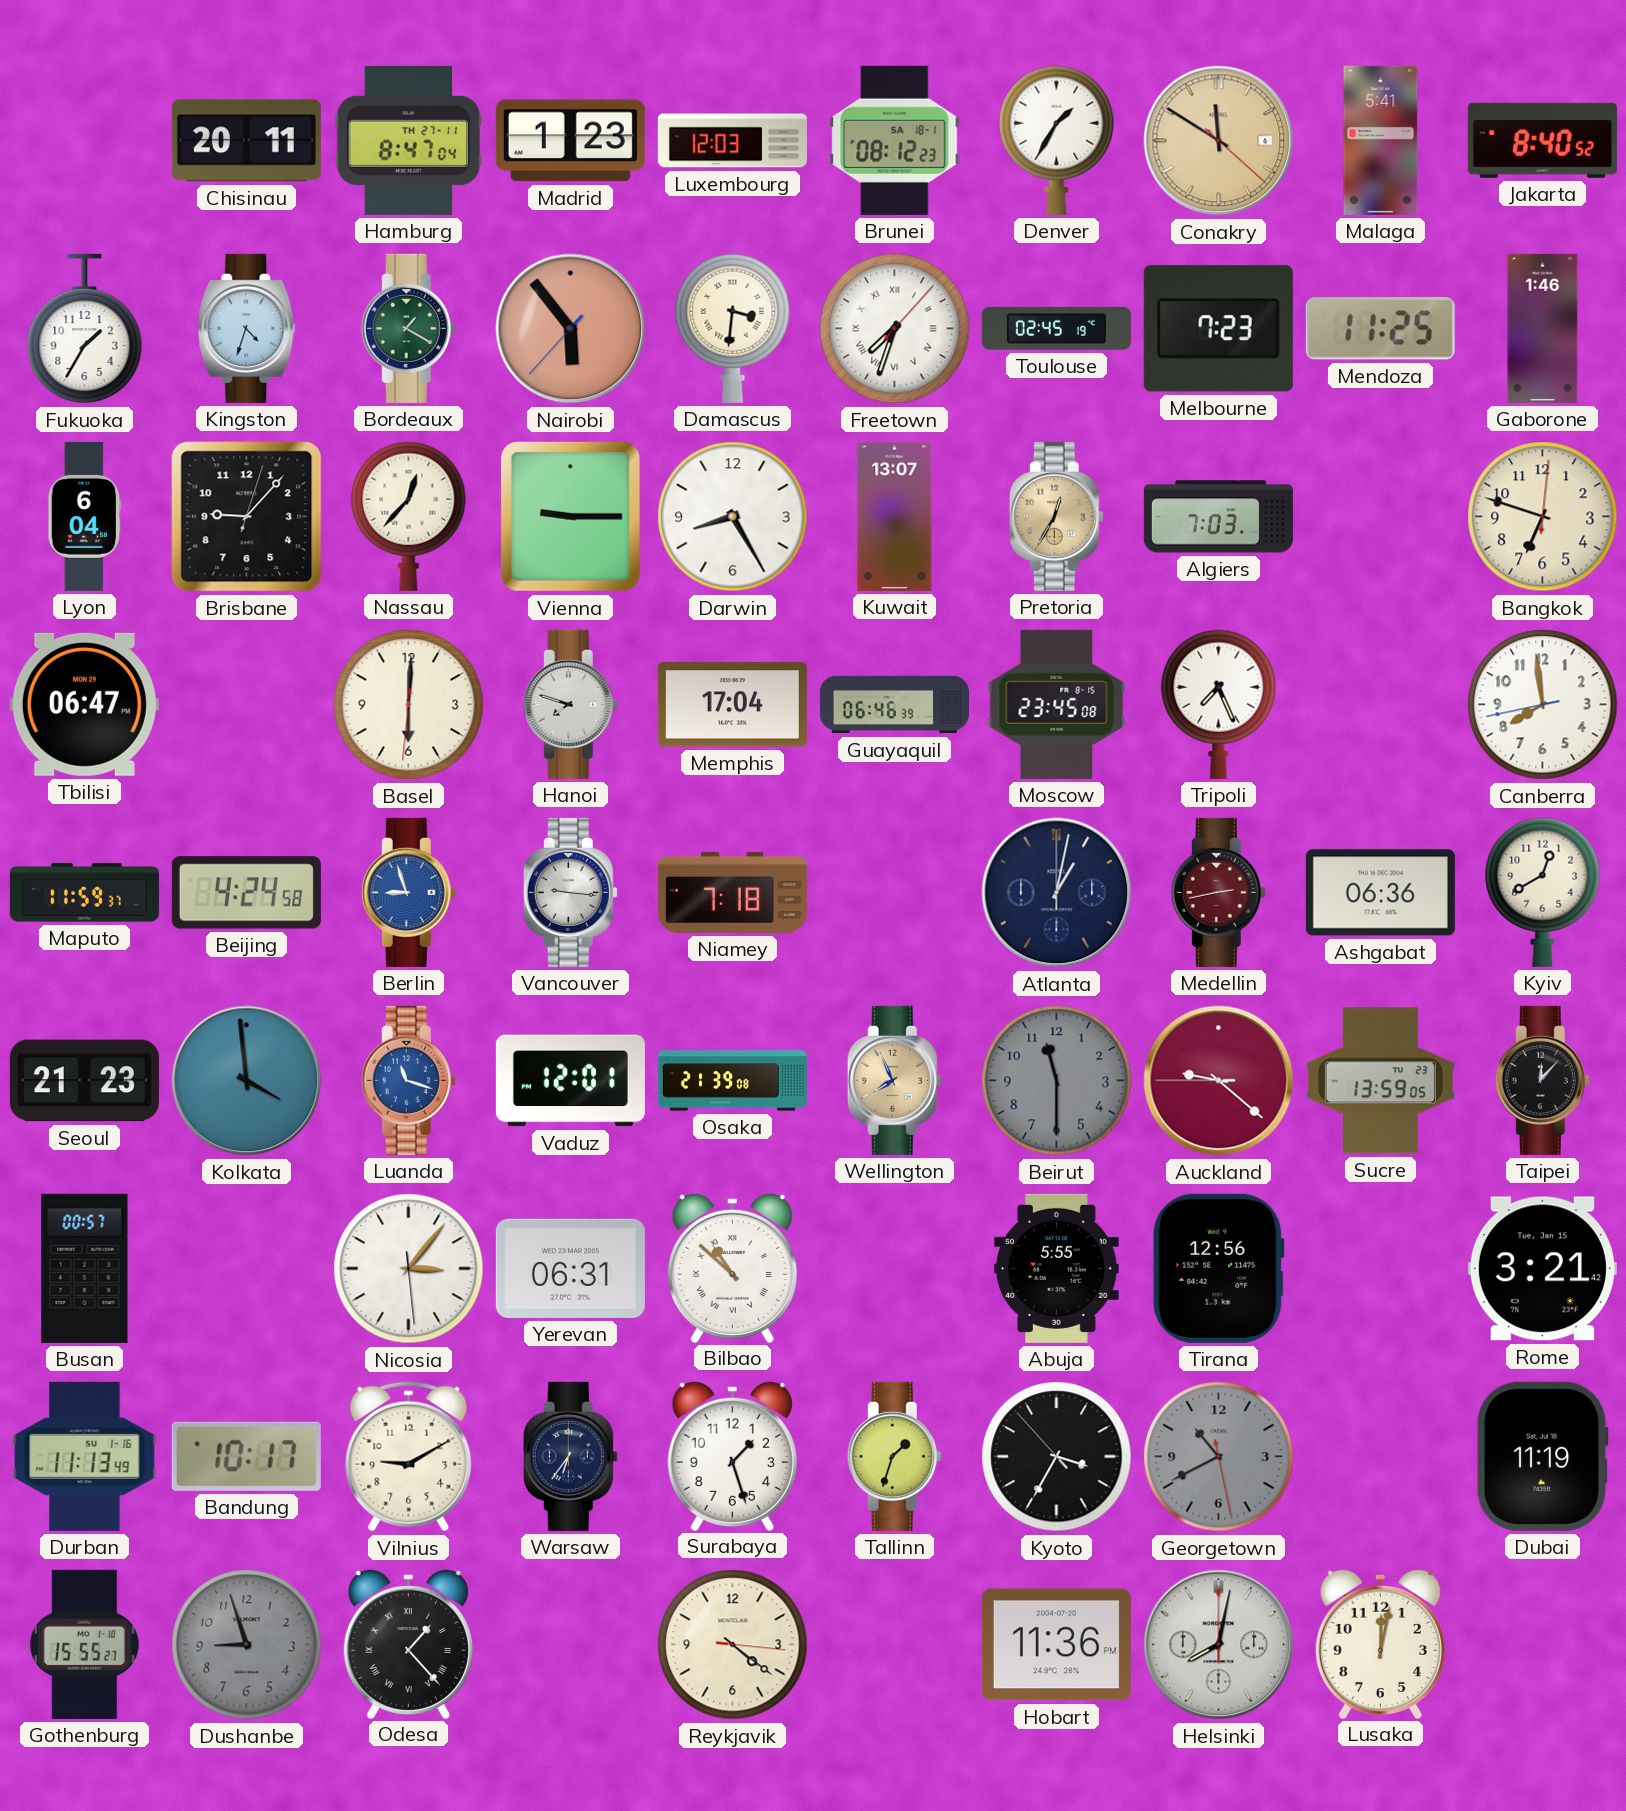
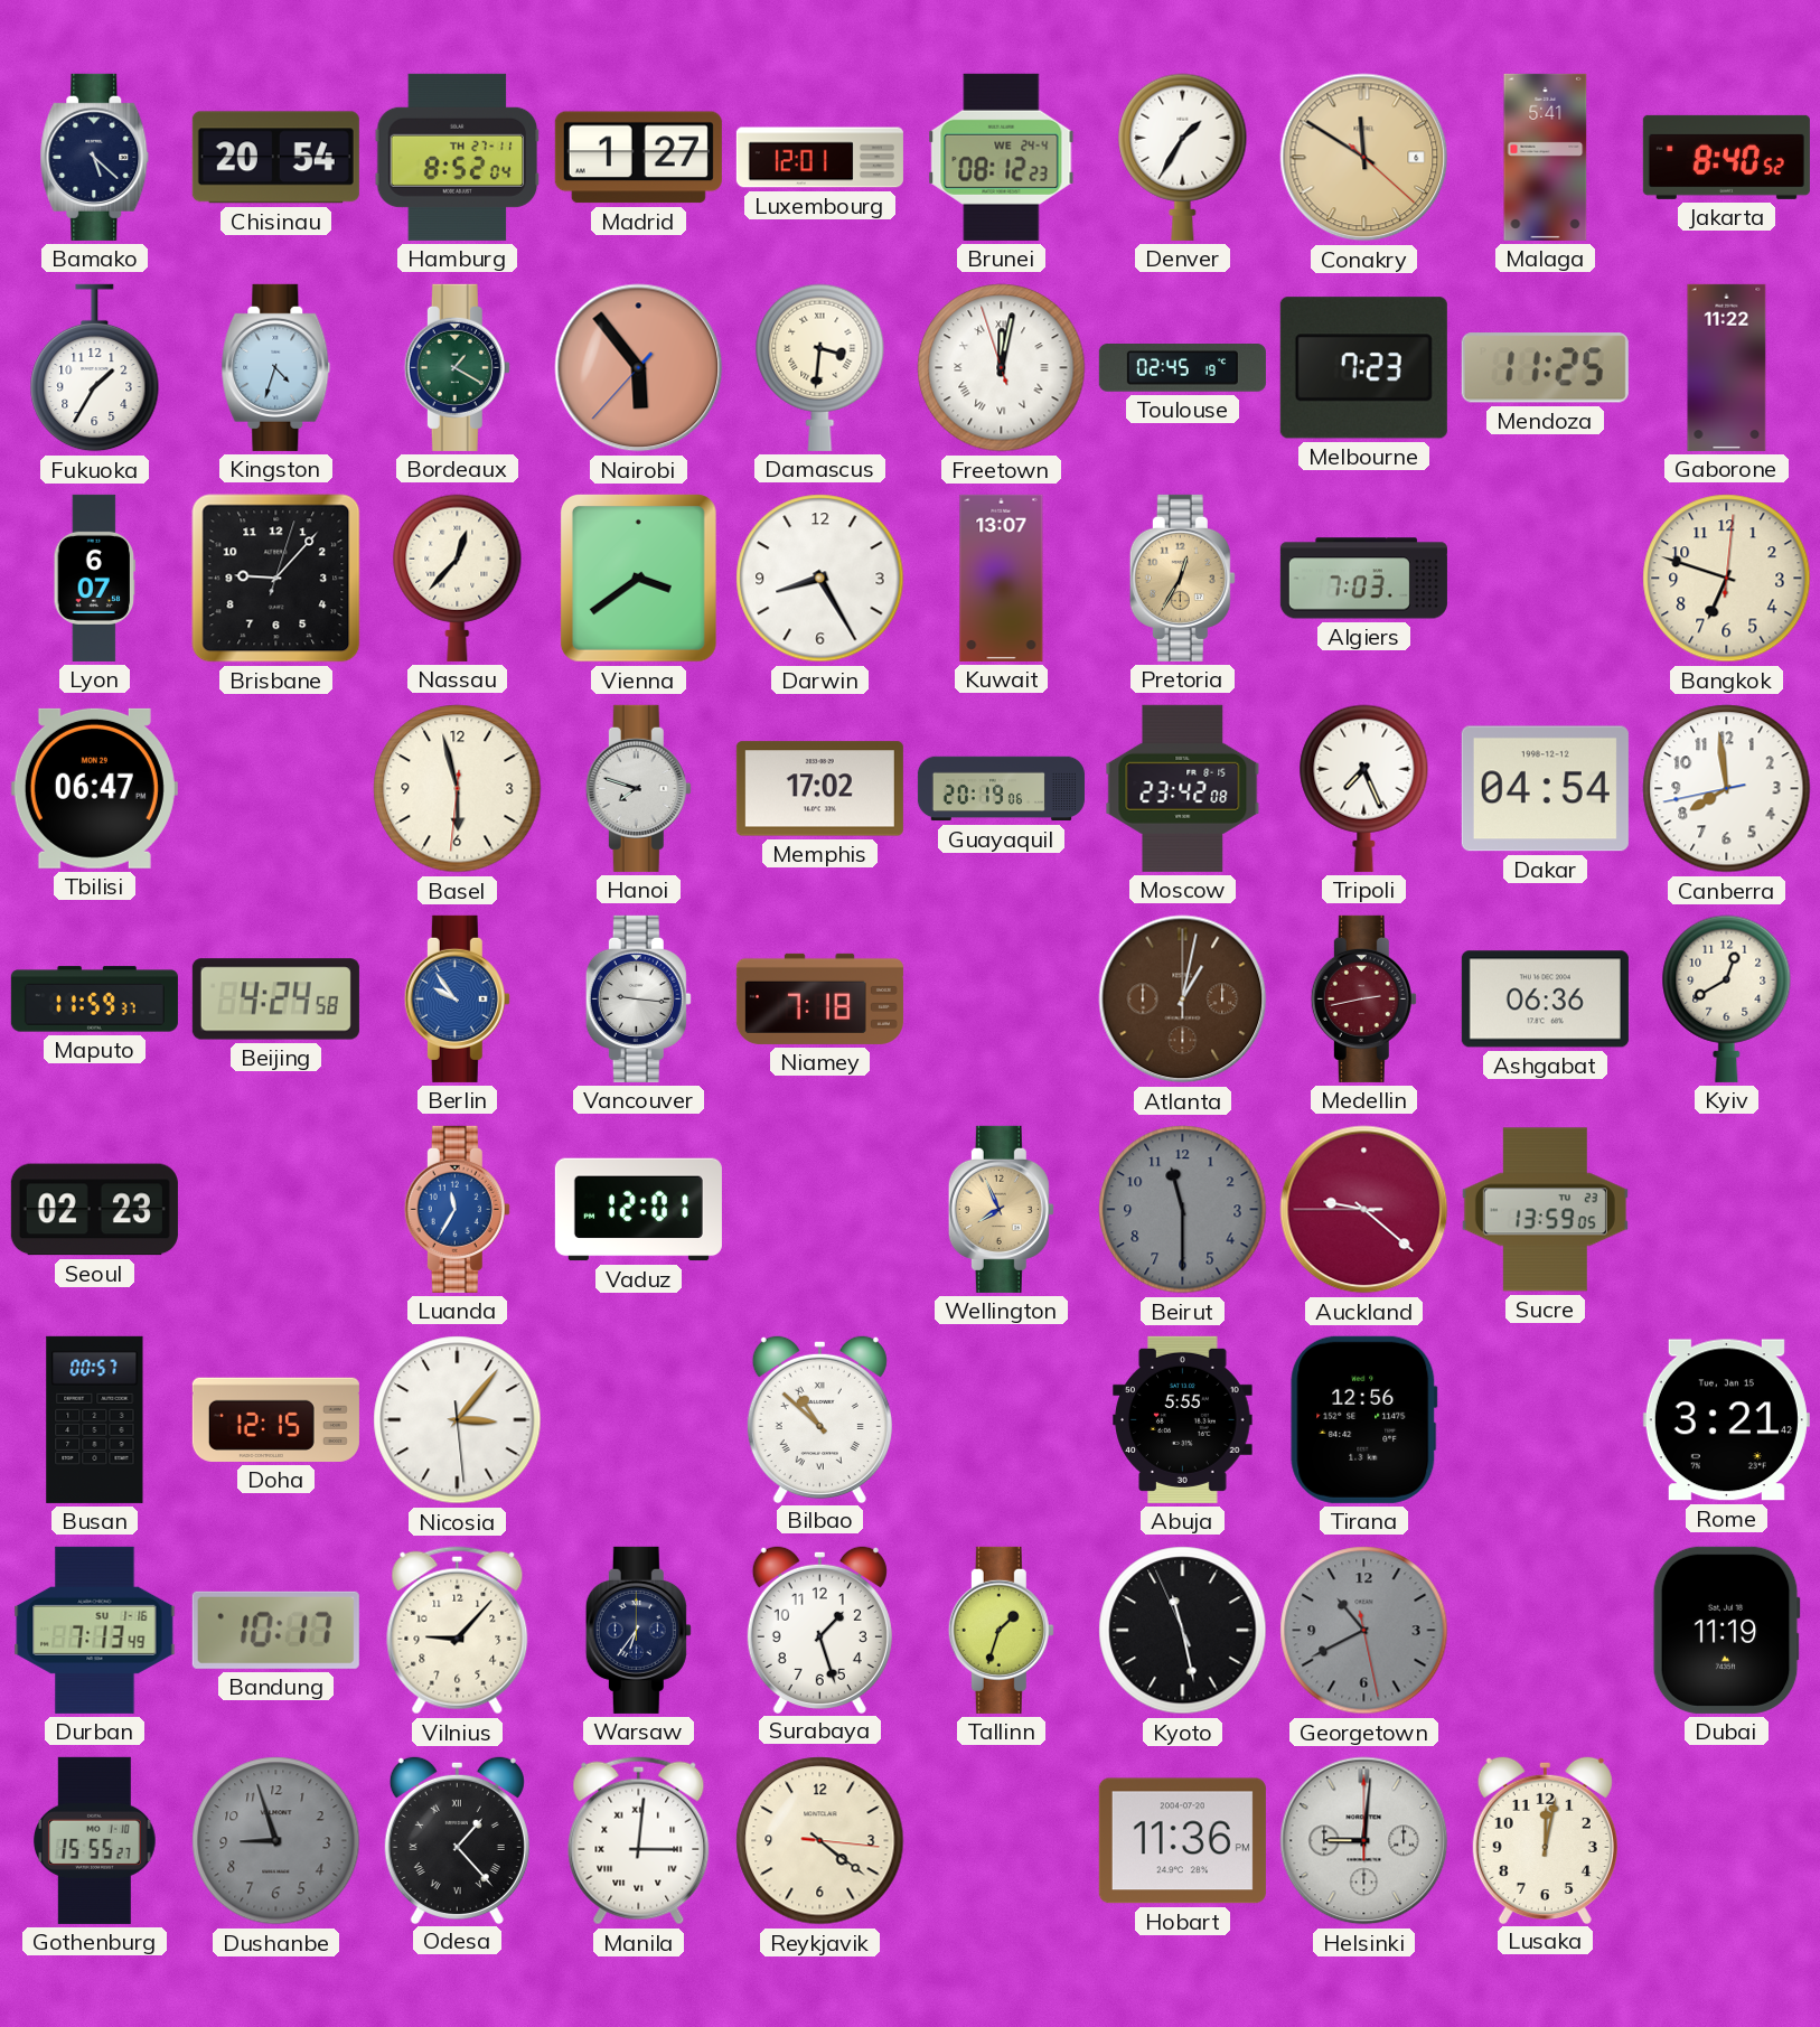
Bamako: none -> 5:22
Chisinau: 20:11 -> 20:54
Hamburg: 8:47 -> 8:52
Madrid: 1:23 -> 1:27
Luxembourg: 12:03 -> 12:01
Brunei date: SA 18-1 -> WE 24-4
Freetown: 7:33 -> 12:01
Gaborone: 1:46 -> 11:22
Lyon: 6:04 -> 6:07
Vienna: 9:15 -> 3:39
Basel: 6:00 -> 5:57
Memphis: 17:04 -> 17:02
Guayaquil: 06:46 -> 20:19
Moscow: 23:45 -> 23:42
Dakar: none -> 04:54
Berlin: 8:57 -> 9:54
Atlanta dial: navy -> brown
Seoul: 21:23 -> 02:23
Kolkata: 3:59 -> none
Luanda: 11:18 -> 11:35
Osaka: 21:39 -> none
Taipei: 12:07 -> none
Doha: none -> 12:15
Yerevan: 06:31 -> none
Durban: 11:13 -> 7:13
Vilnius: 9:10 -> 9:07
Kyoto: 3:34 -> 11:27
Manila: none -> 3:01
Helsinki: 8:02 -> 9:01
